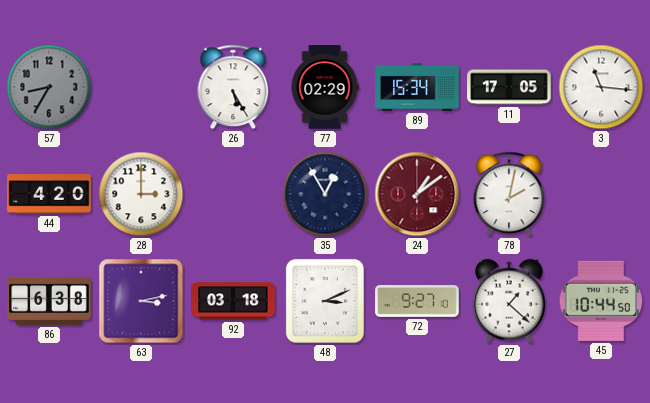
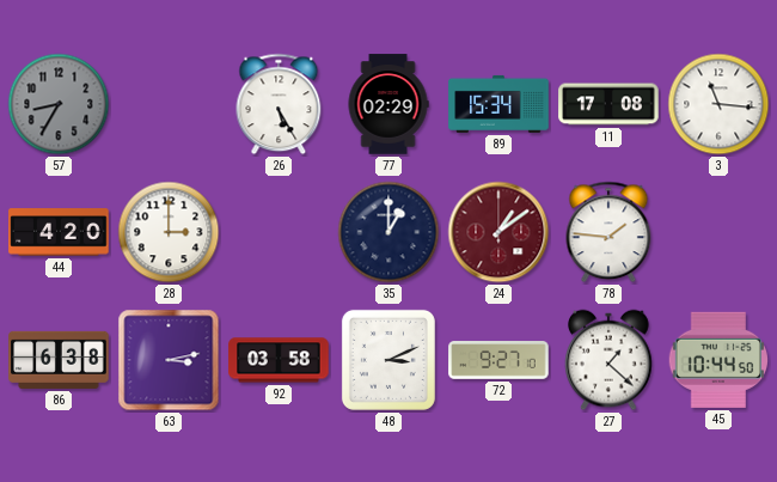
11: 17:05 -> 17:08
35: 12:55 -> 1:00
78: 2:02 -> 1:46
92: 03:18 -> 03:58
